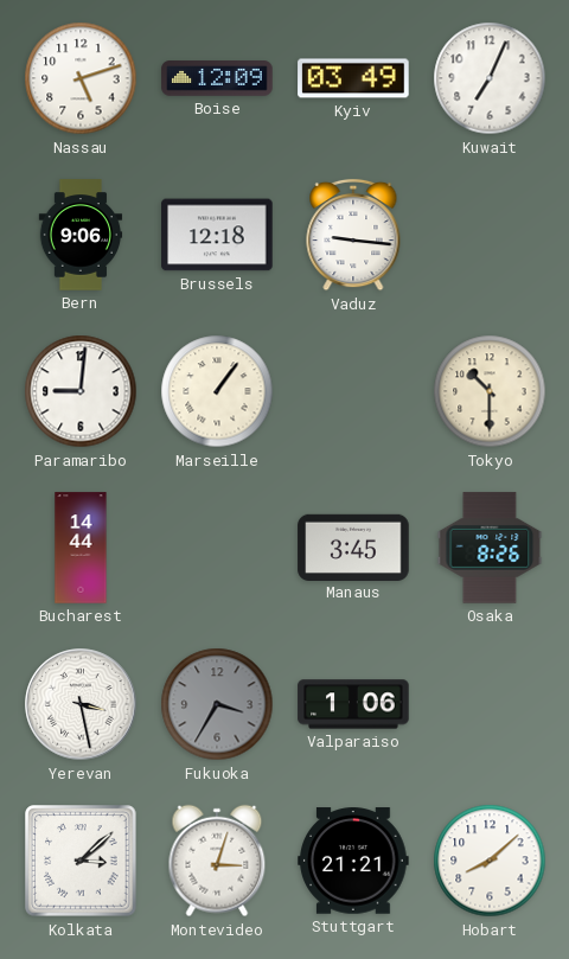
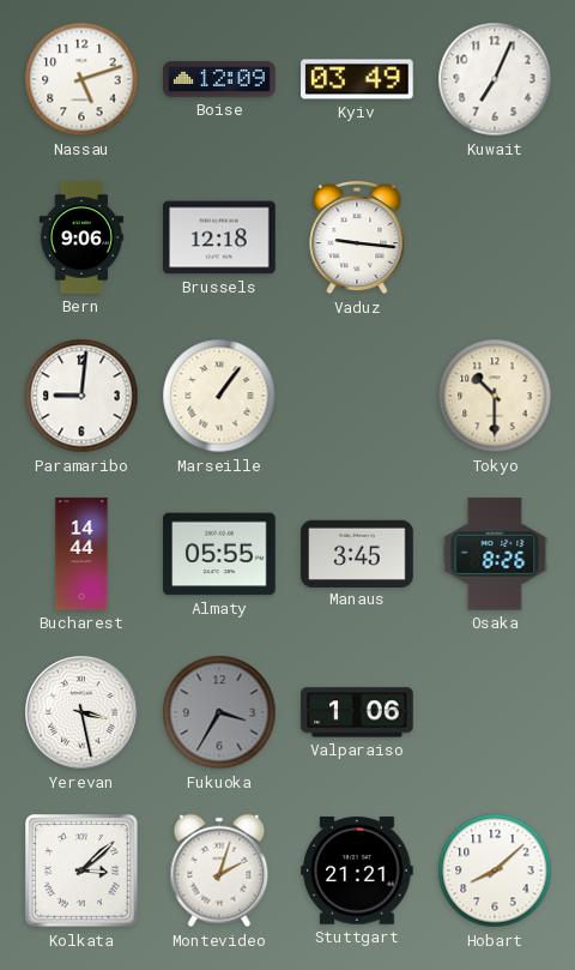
Almaty: none -> 05:55
Montevideo: 3:03 -> 2:03
